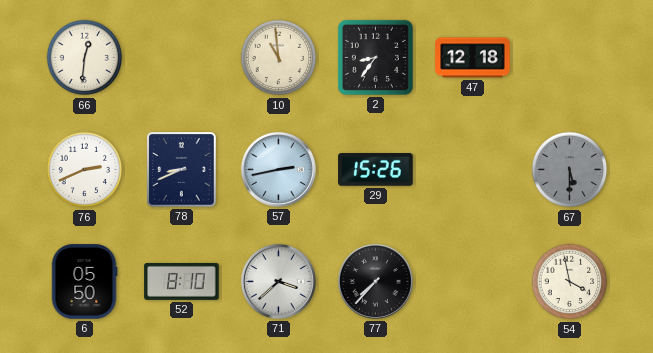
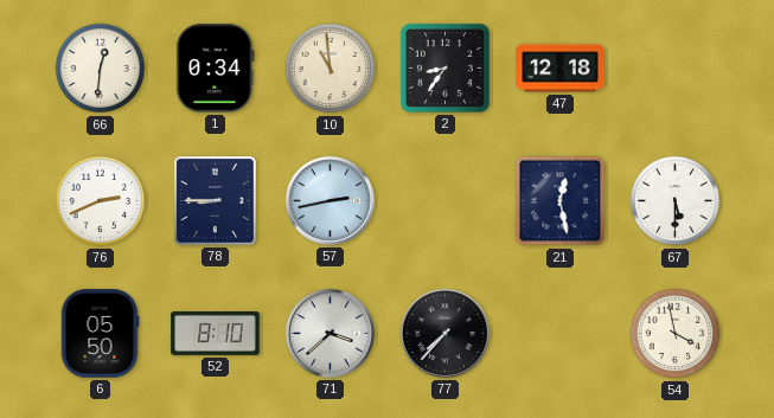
1: none -> 0:34
78: 8:41 -> 8:45
29: 15:26 -> none
21: none -> 12:28
67 dial: grey -> white
